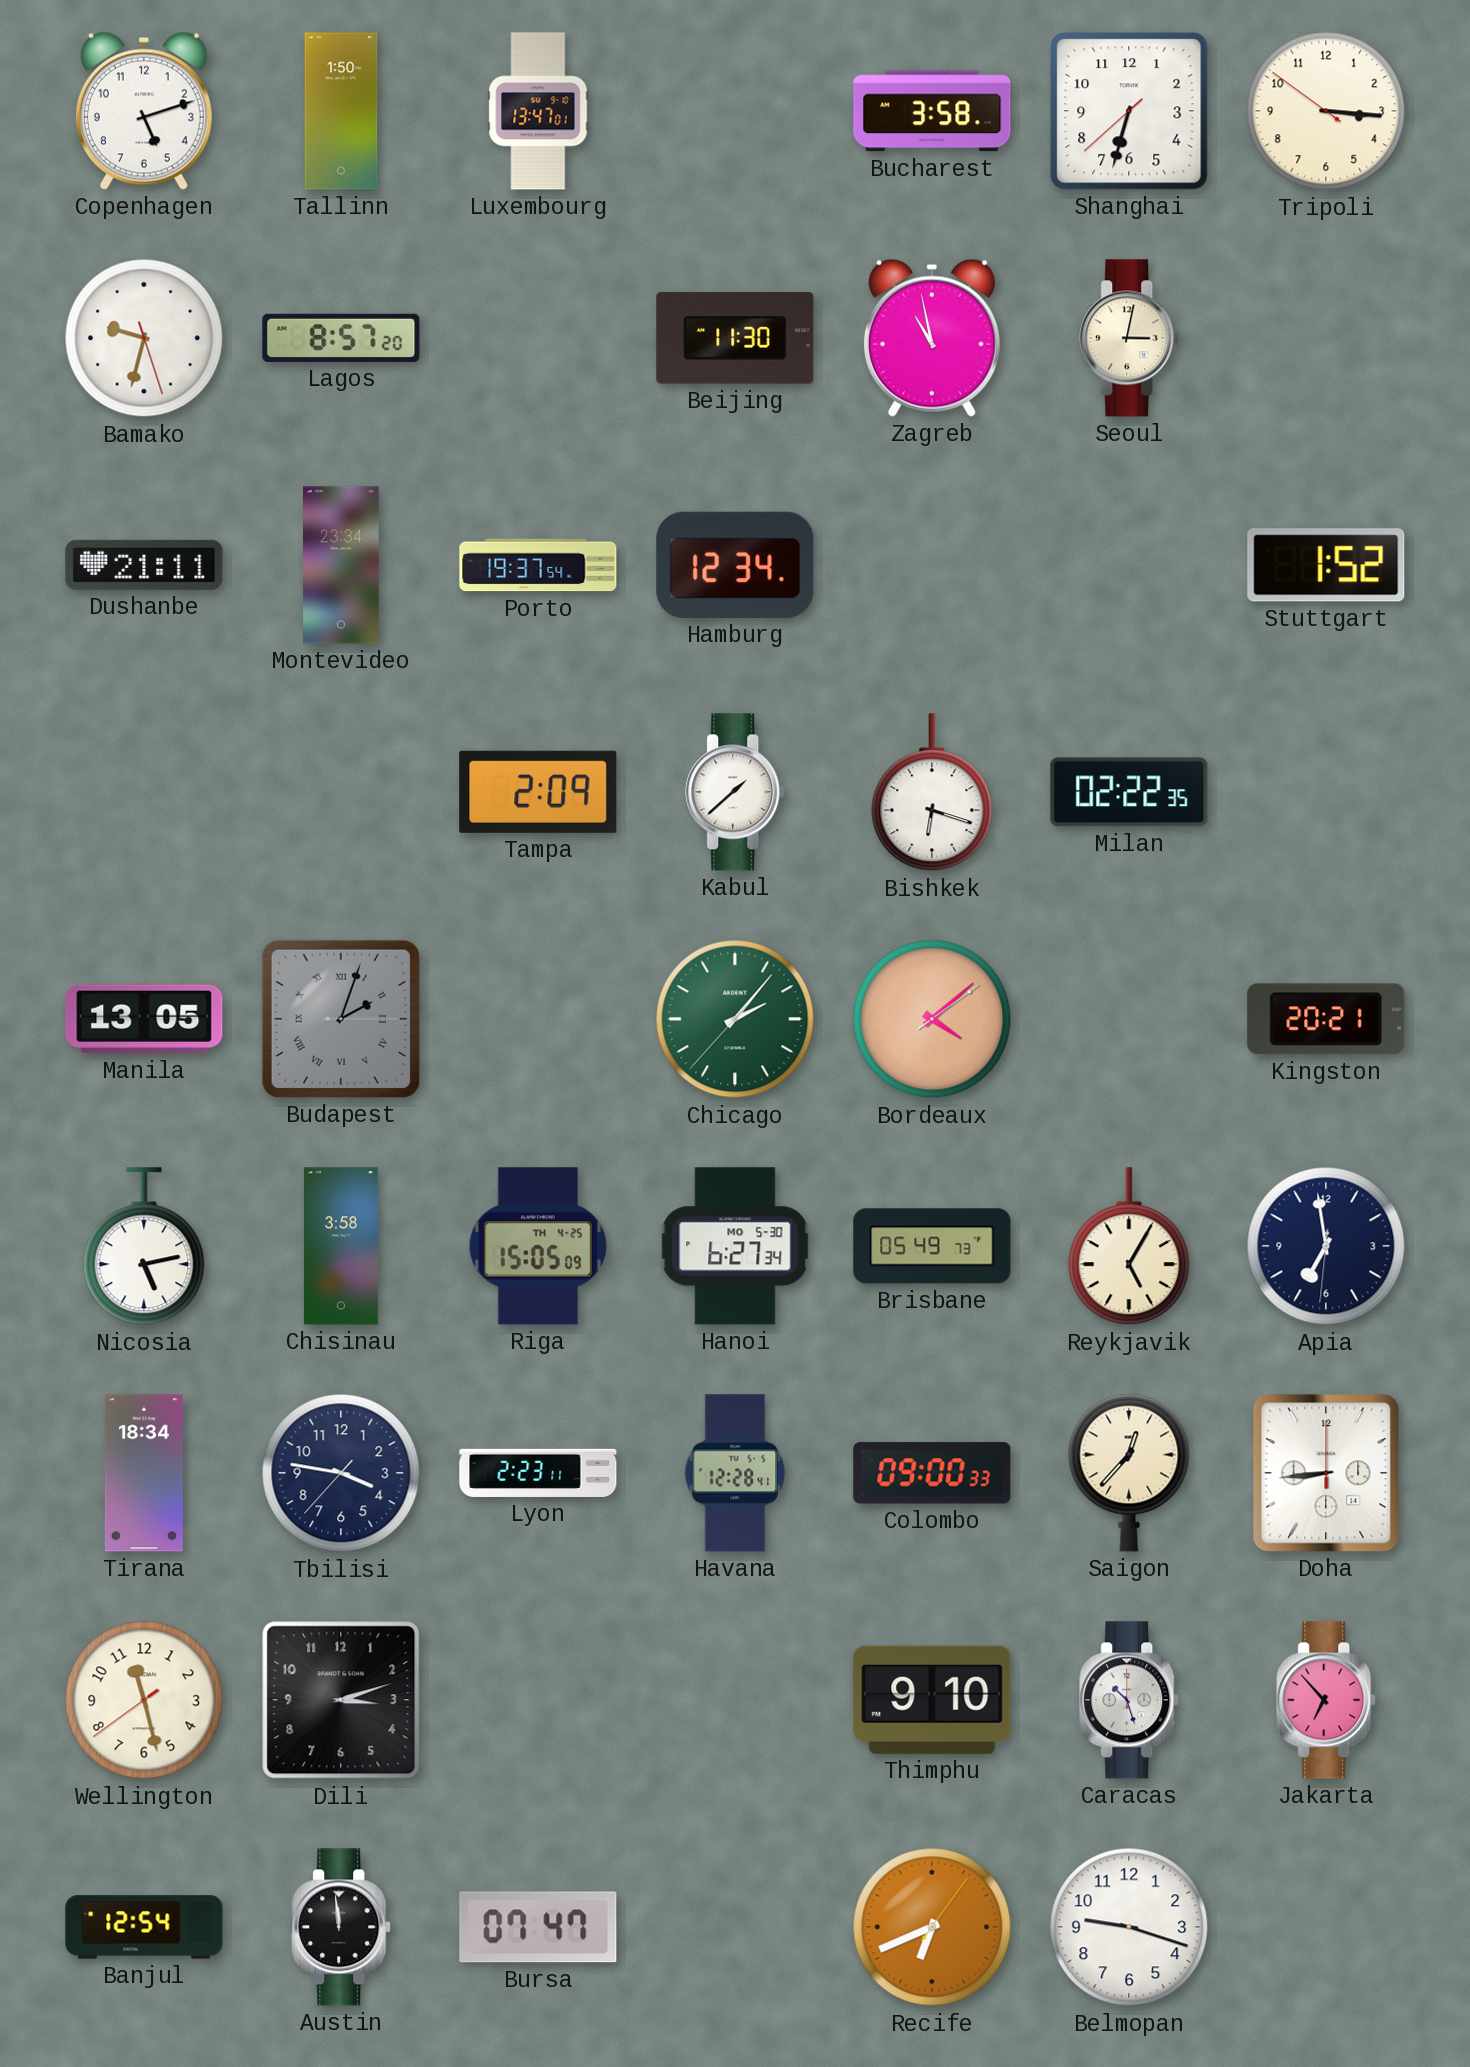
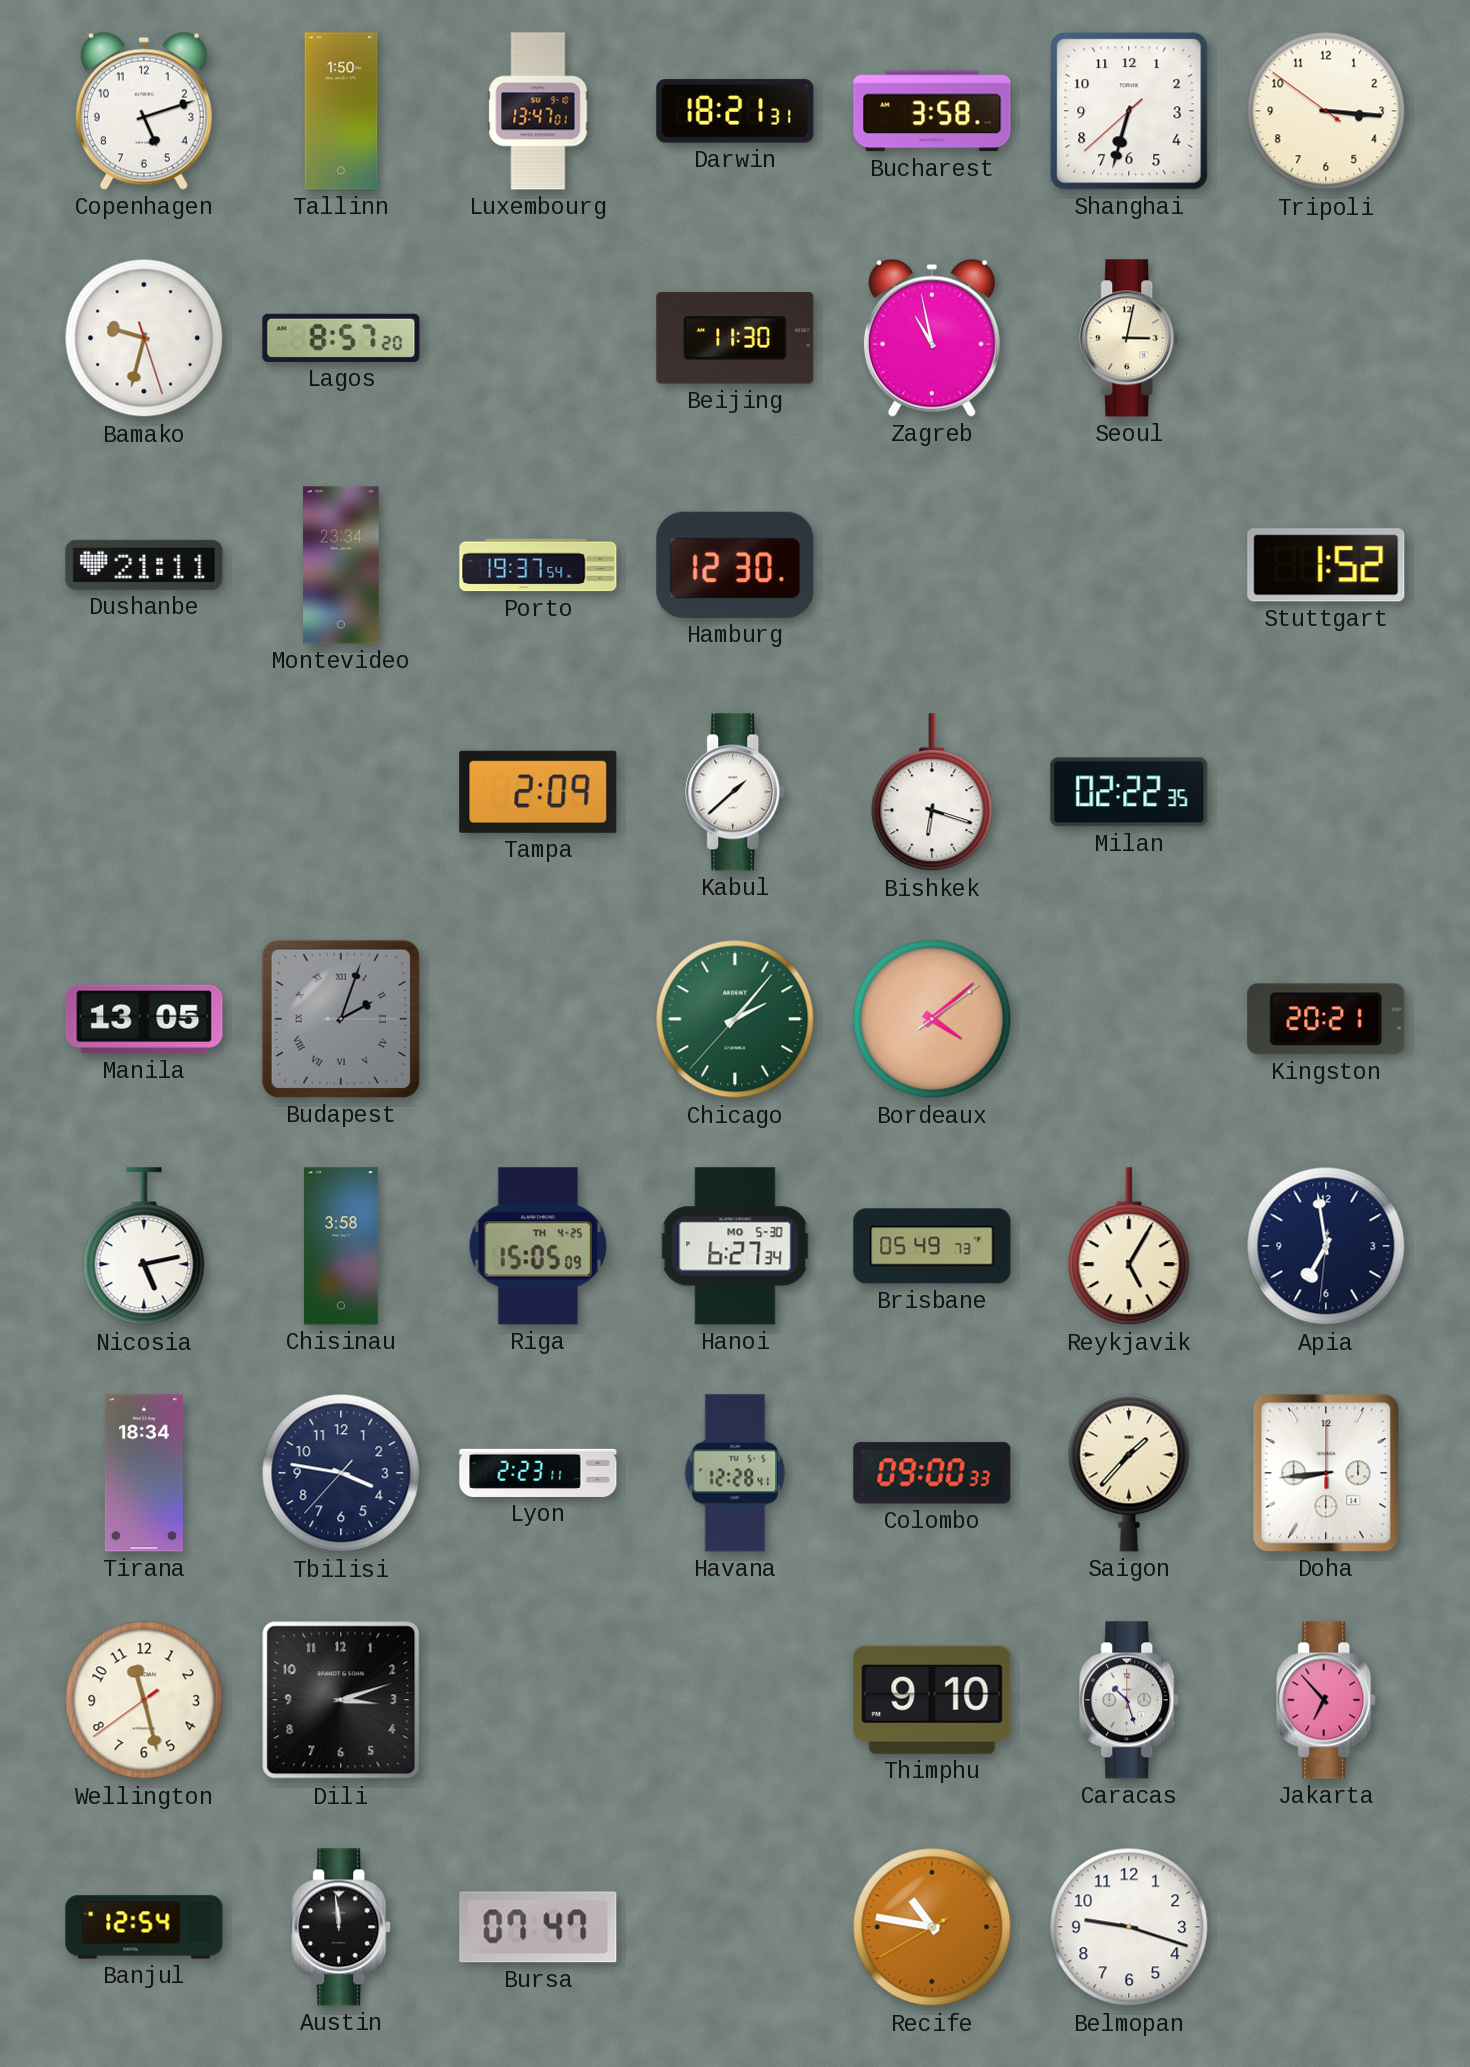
Darwin: none -> 18:21
Hamburg: 12:34 -> 12:30
Saigon: 12:37 -> 1:37
Recife: 6:41 -> 10:46
